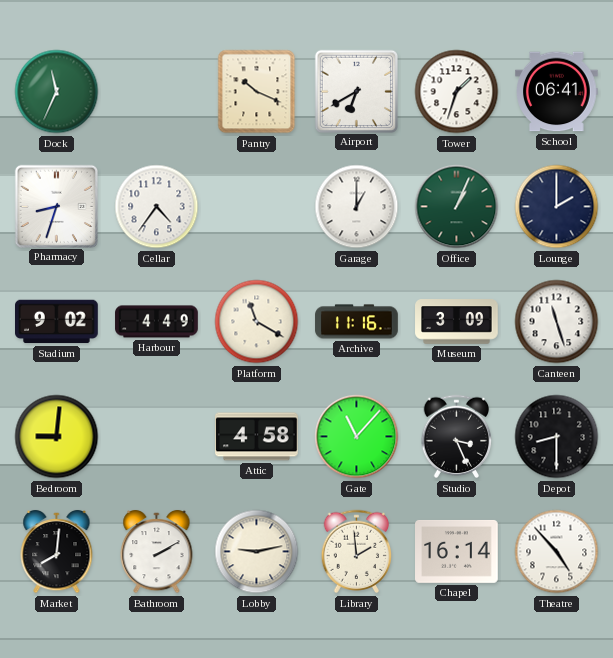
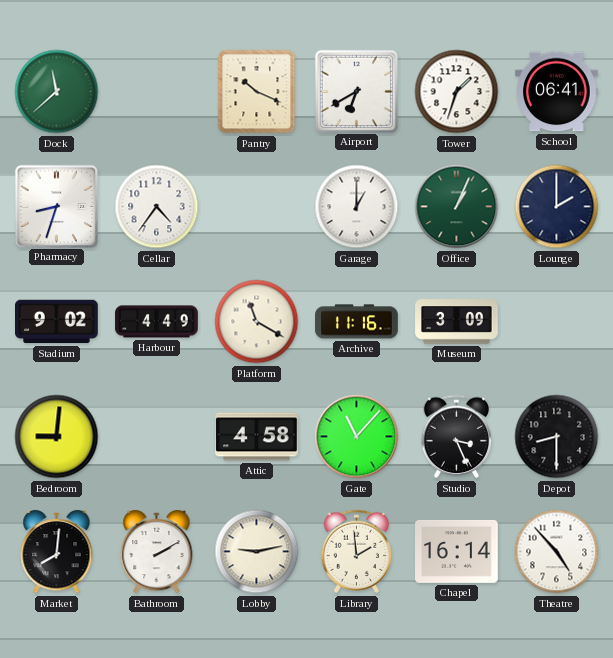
Dock: 11:34 -> 11:38
Canteen: 11:27 -> none
